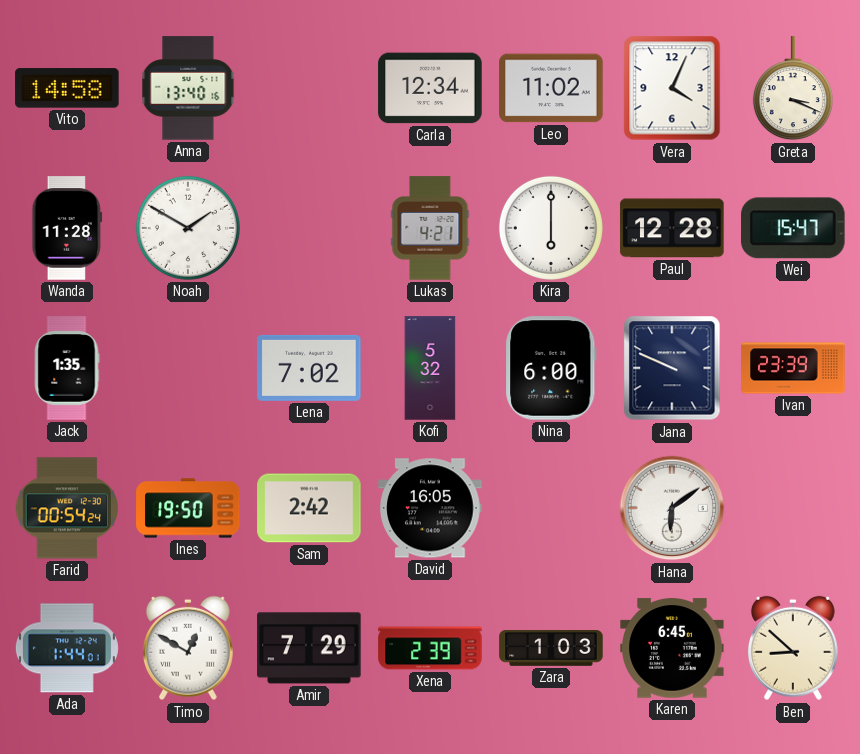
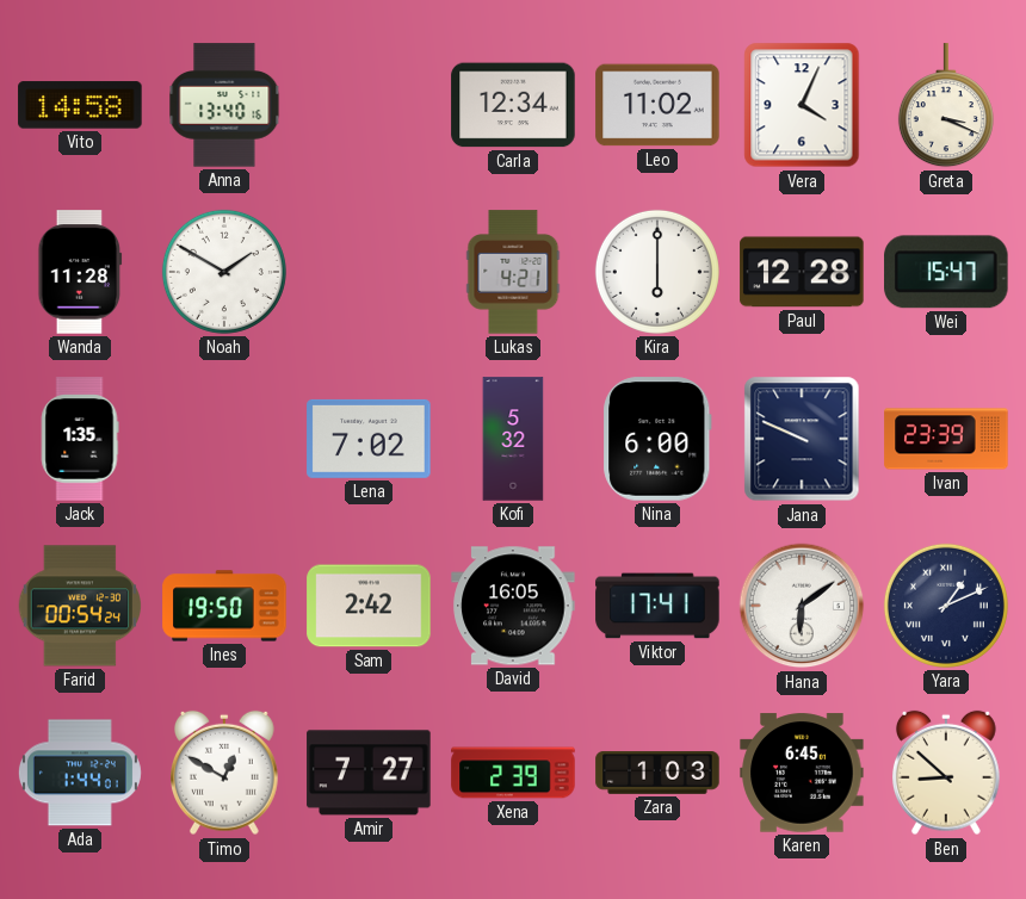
Viktor: none -> 17:41
Yara: none -> 1:11
Amir: 7:29 -> 7:27
